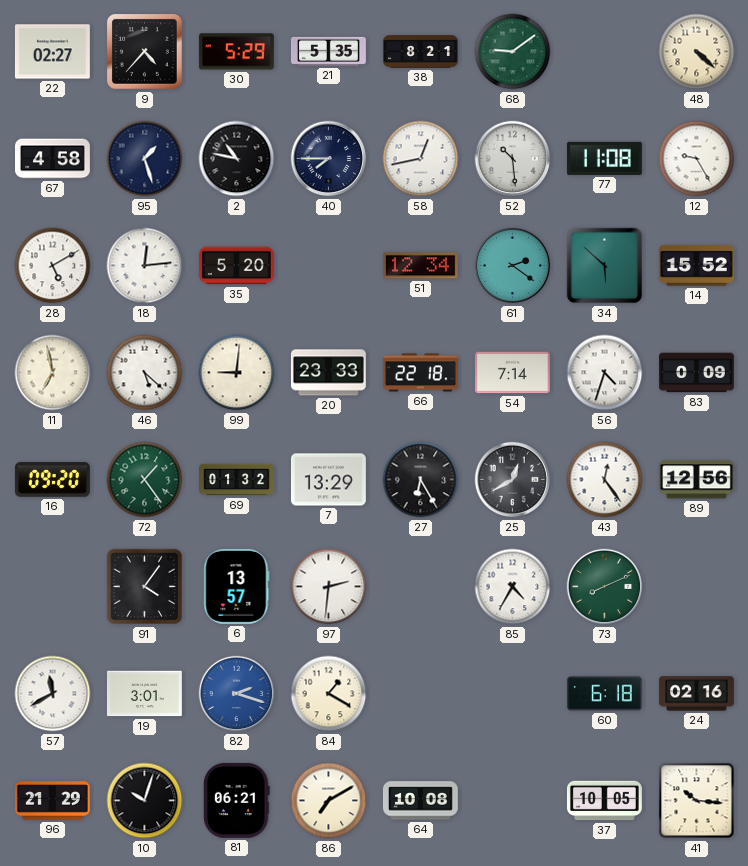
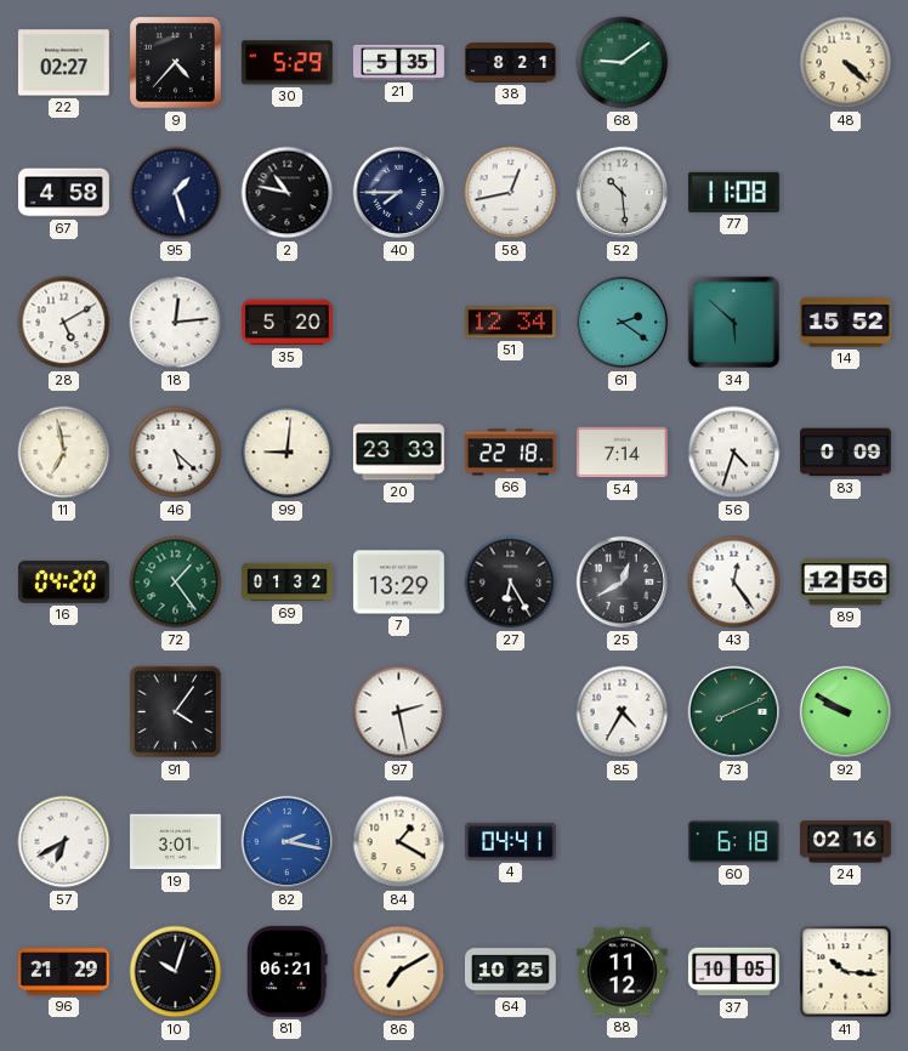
12: 9:25 -> none
16: 09:20 -> 04:20
6: 13:57 -> none
97: 2:31 -> 2:28
92: none -> 9:50
57: 11:40 -> 6:40
82: 2:18 -> 2:17
4: none -> 04:41
64: 10:08 -> 10:25
88: none -> 11:12
